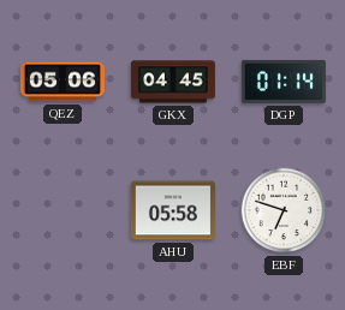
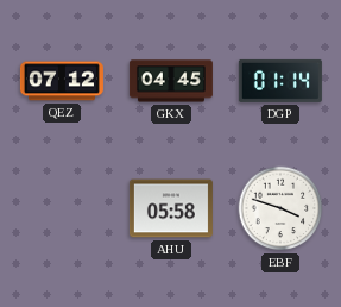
QEZ: 05:06 -> 07:12
EBF: 6:48 -> 3:48
